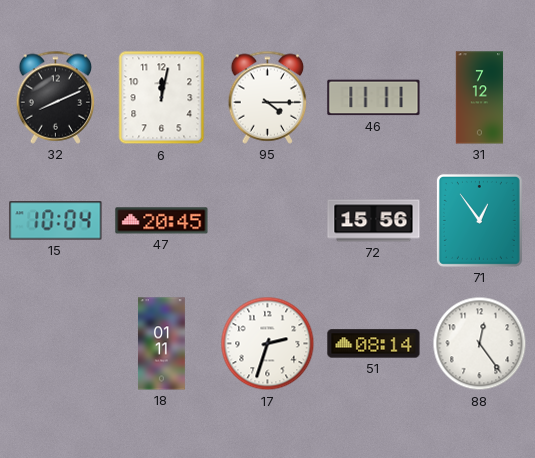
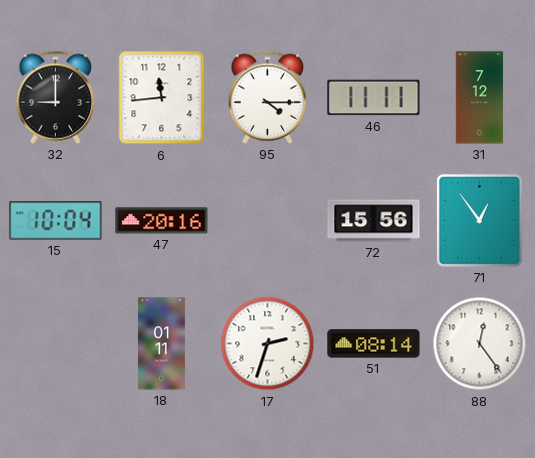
32: 8:11 -> 9:00
6: 12:02 -> 11:44
47: 20:45 -> 20:16
